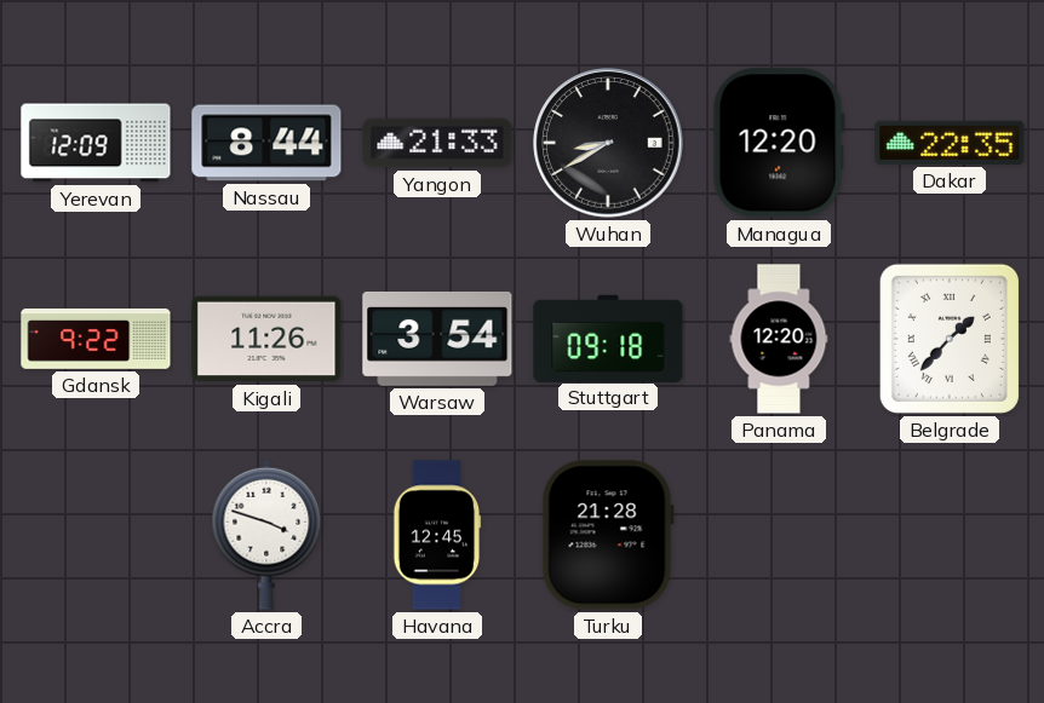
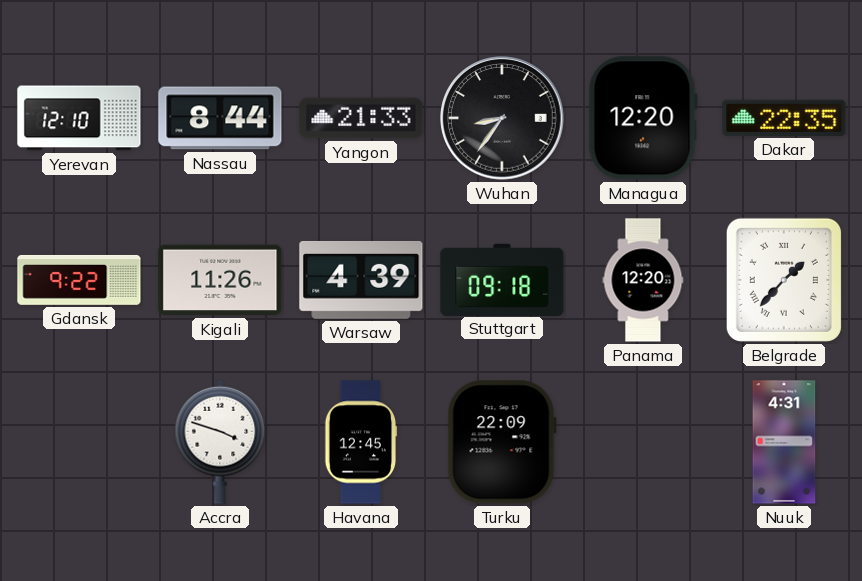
Yerevan: 12:09 -> 12:10
Wuhan: 8:40 -> 8:36
Warsaw: 3:54 -> 4:39
Turku: 21:28 -> 22:09
Nuuk: none -> 4:31
